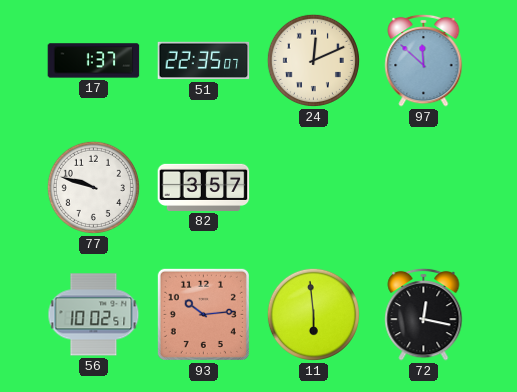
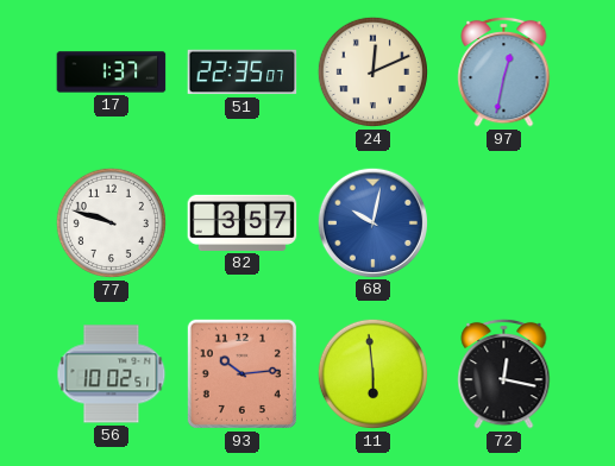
97: 11:52 -> 12:32
68: none -> 10:02
